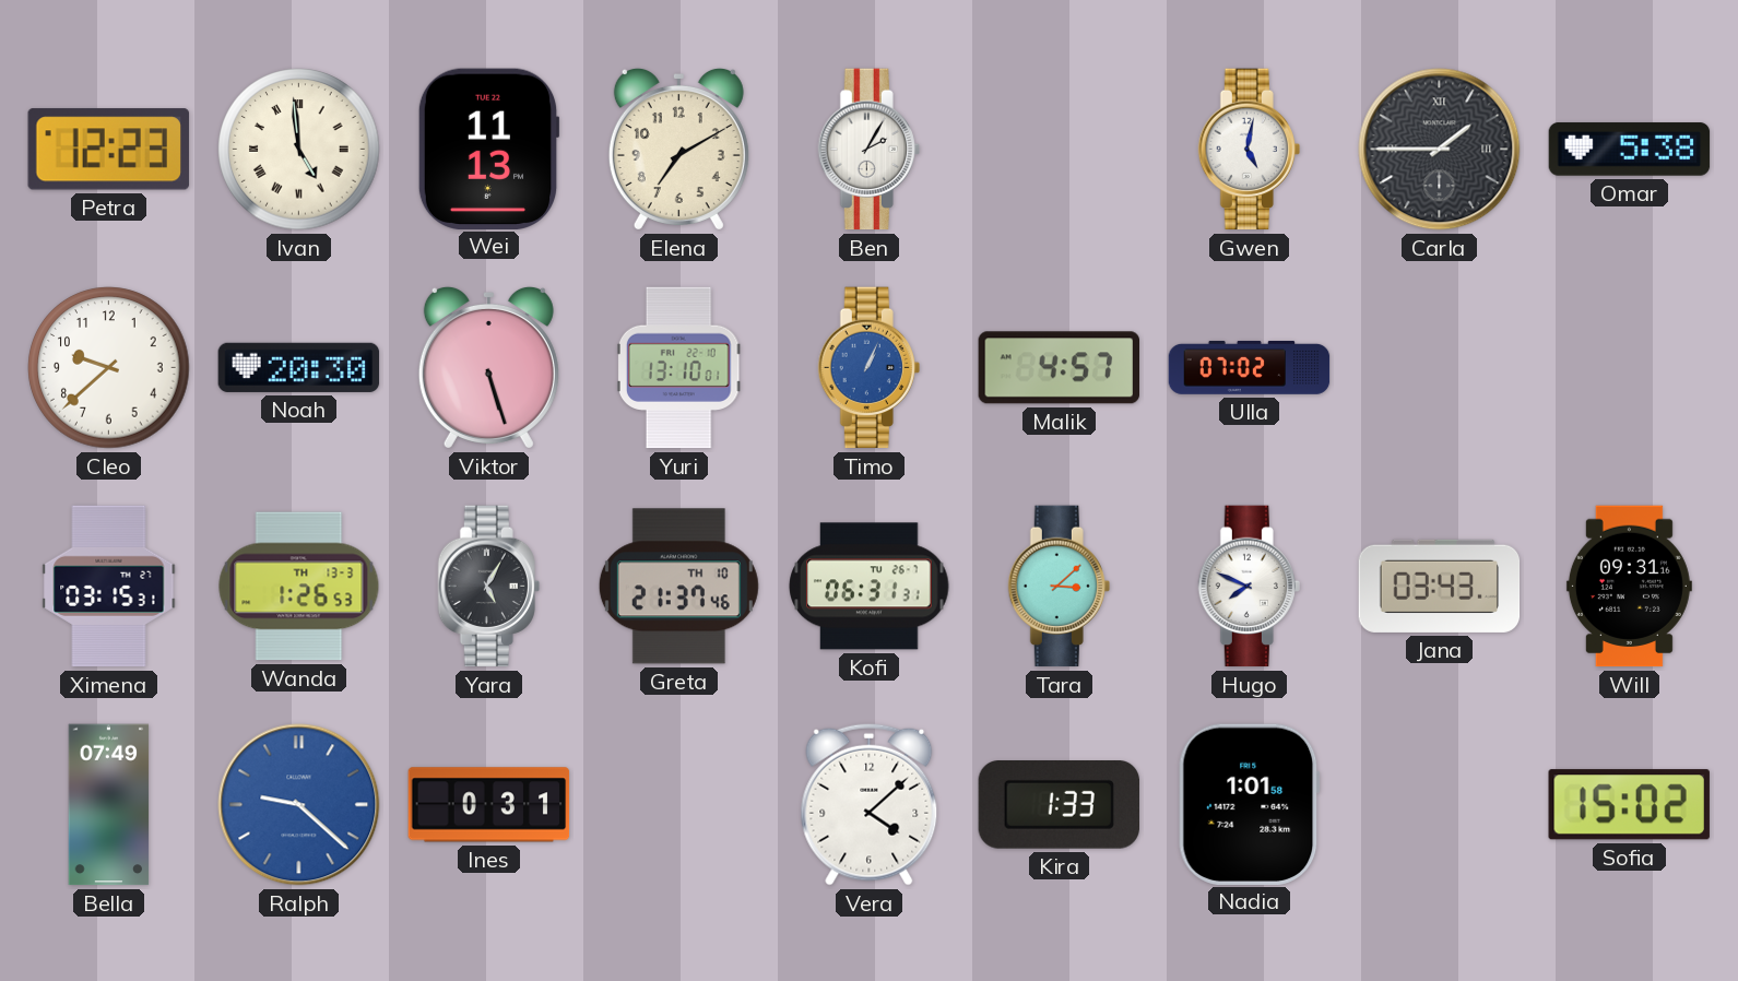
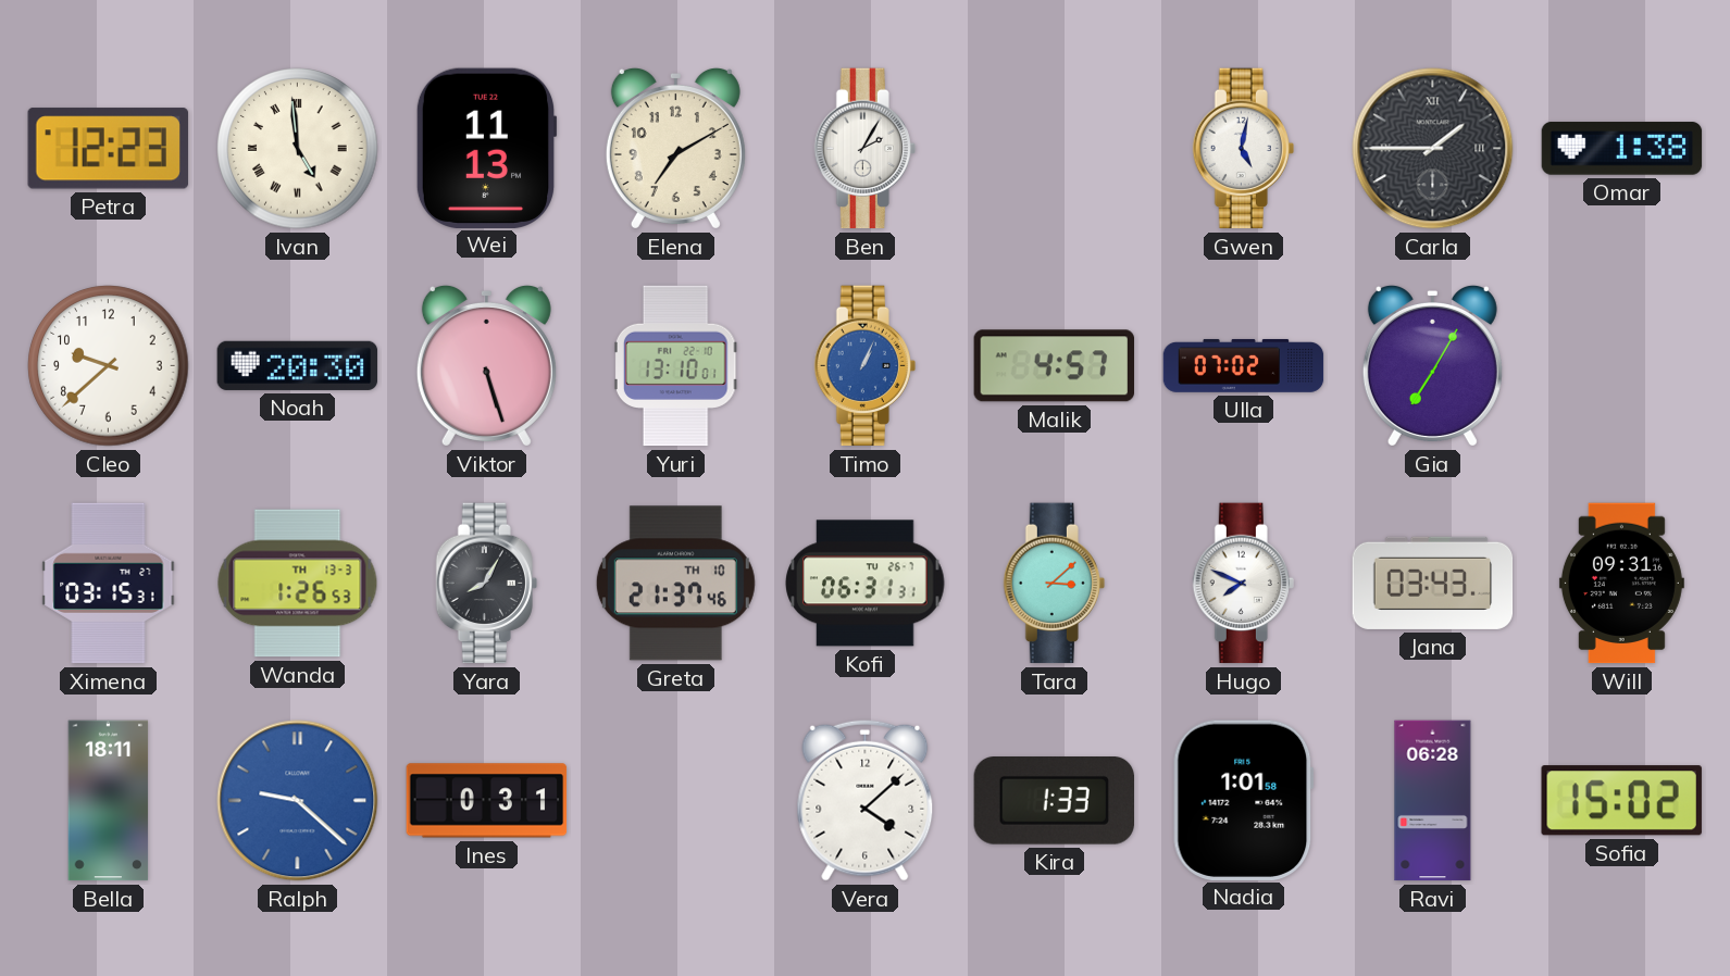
Omar: 5:38 -> 1:38
Gia: none -> 7:05
Yara: 5:05 -> 8:05
Bella: 07:49 -> 18:11
Ravi: none -> 06:28
